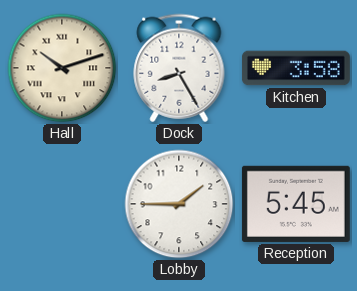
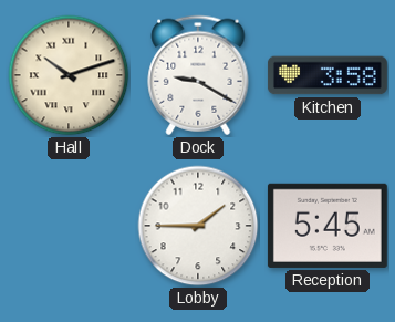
Dock: 8:25 -> 9:20
